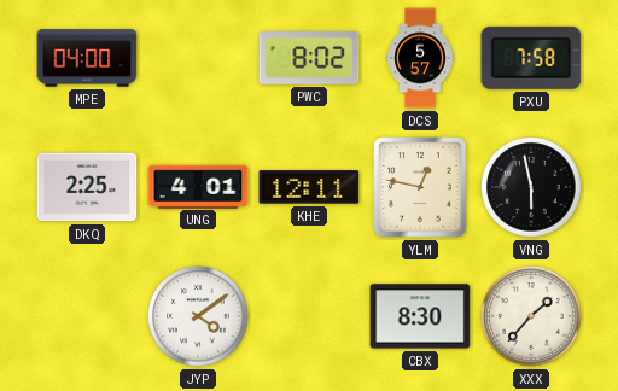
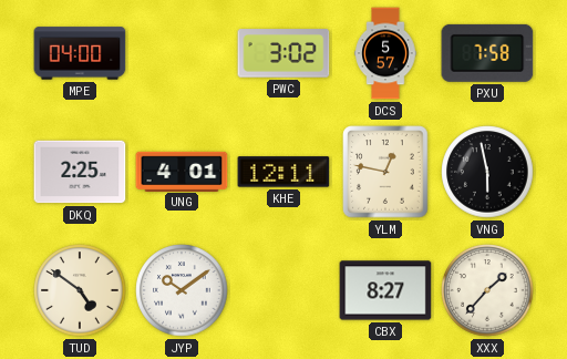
PWC: 8:02 -> 3:02
TUD: none -> 4:51
JYP: 4:09 -> 10:09
CBX: 8:30 -> 8:27
